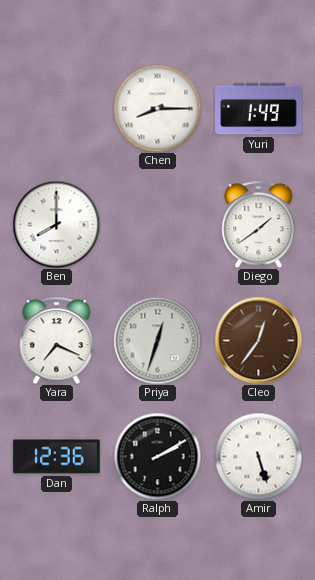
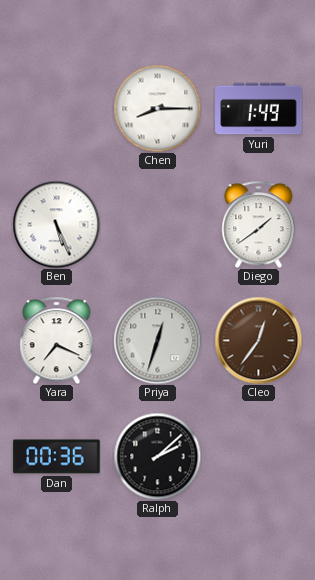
Ben: 8:00 -> 5:26
Dan: 12:36 -> 00:36
Ralph: 2:10 -> 2:08
Amir: 5:27 -> none
